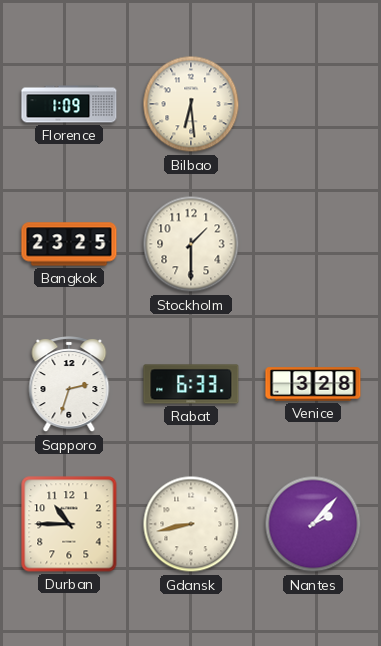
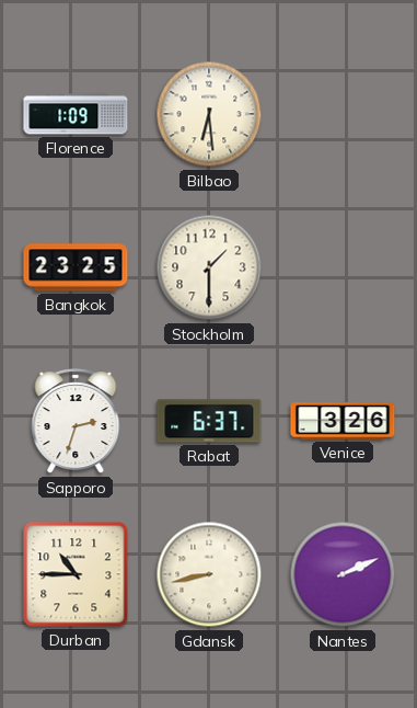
Rabat: 6:33 -> 6:37
Venice: 3:28 -> 3:26
Nantes: 2:07 -> 2:11
